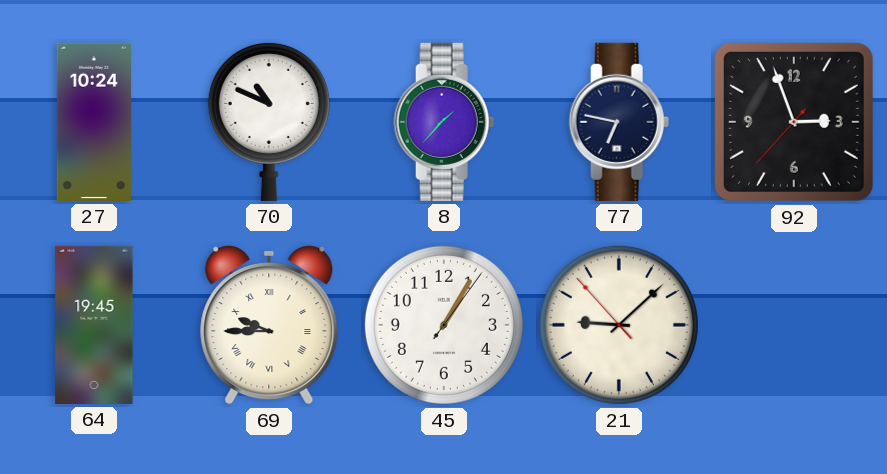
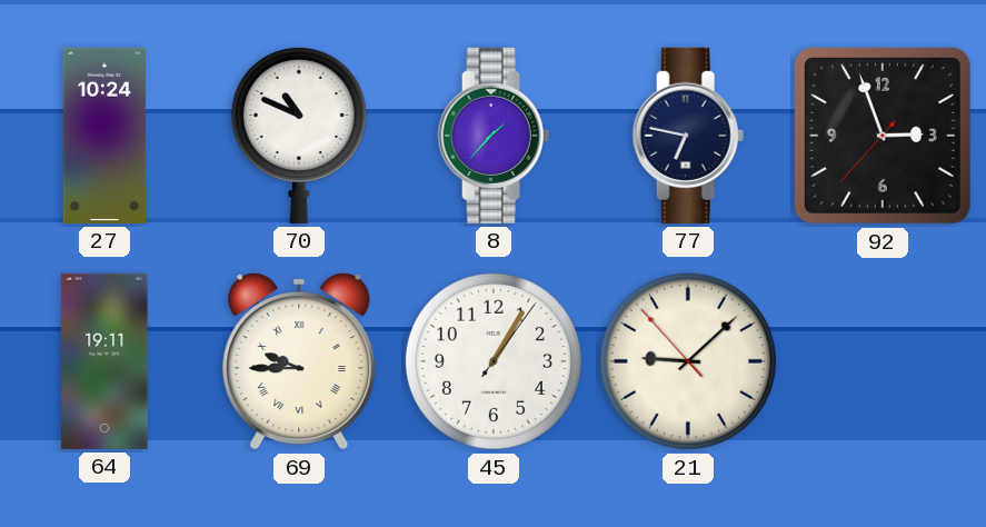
64: 19:45 -> 19:11
